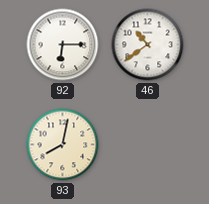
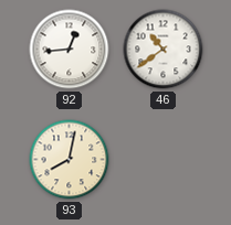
92: 6:15 -> 12:44
